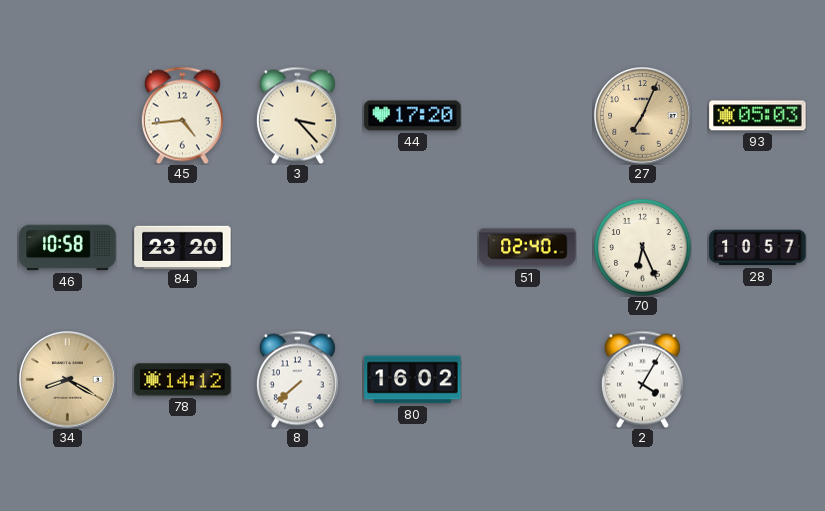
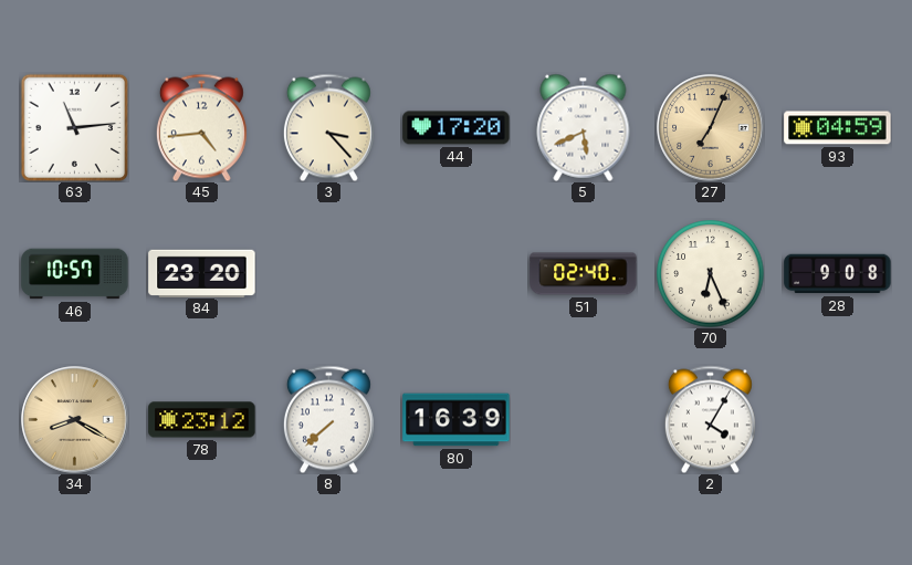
63: none -> 11:14
5: none -> 5:41
93: 05:03 -> 04:59
46: 10:58 -> 10:57
28: 10:57 -> 9:08
78: 14:12 -> 23:12
80: 16:02 -> 16:39
